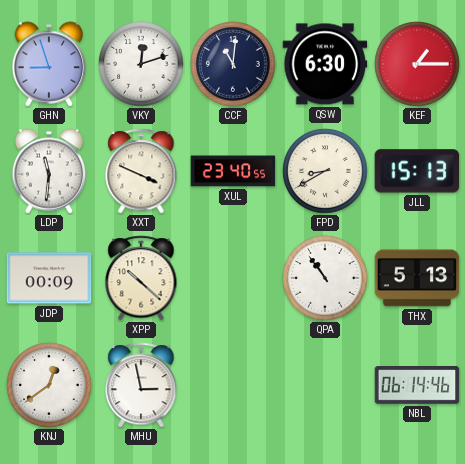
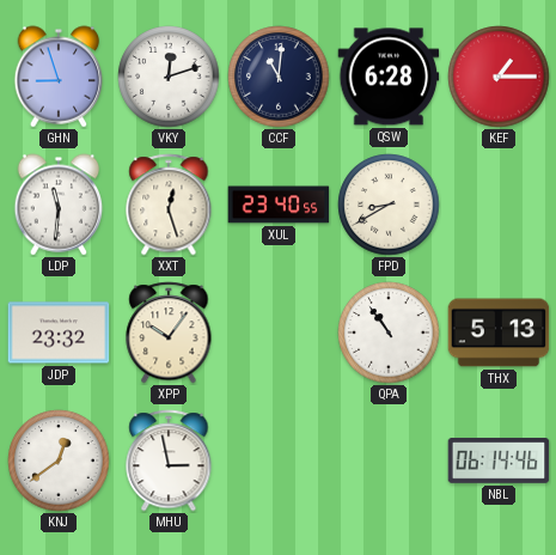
QSW: 6:30 -> 6:28
XXT: 3:49 -> 12:27
JLL: 15:13 -> none
JDP: 00:09 -> 23:32
XPP: 10:22 -> 10:06
